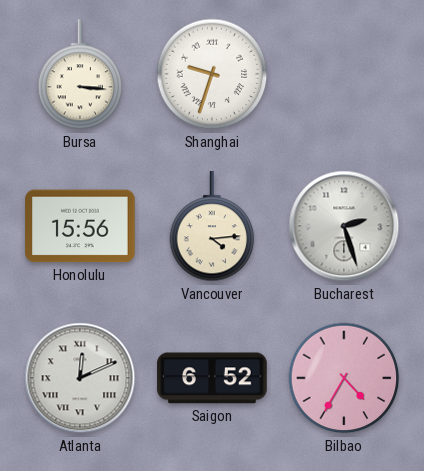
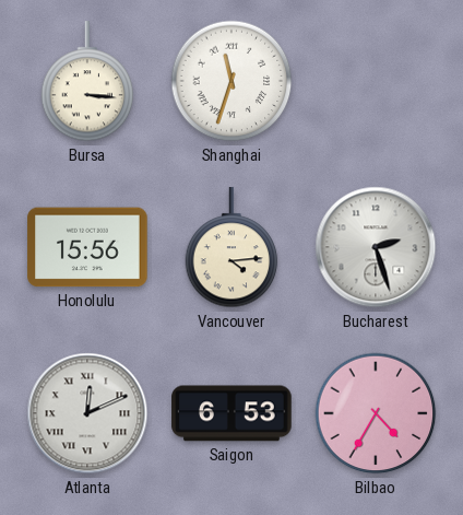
Shanghai: 9:33 -> 11:33
Saigon: 6:52 -> 6:53
